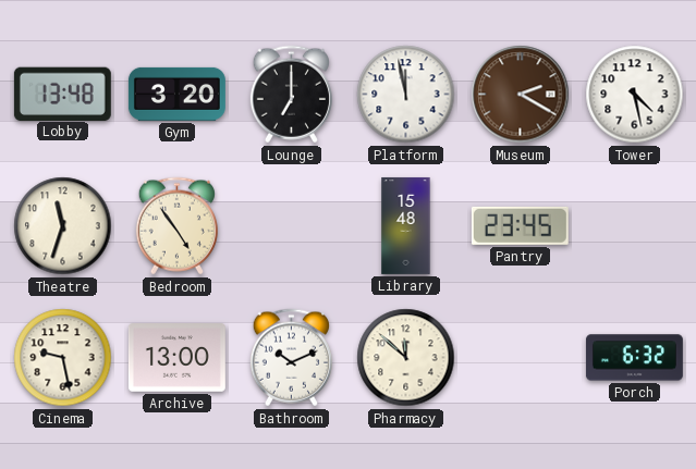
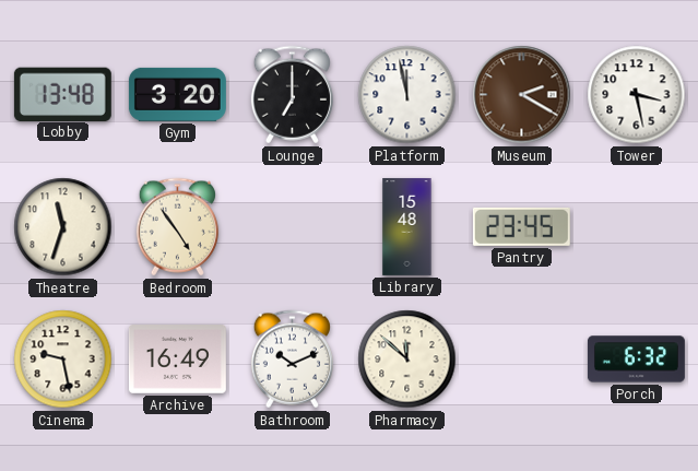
Tower: 4:28 -> 3:28
Archive: 13:00 -> 16:49
